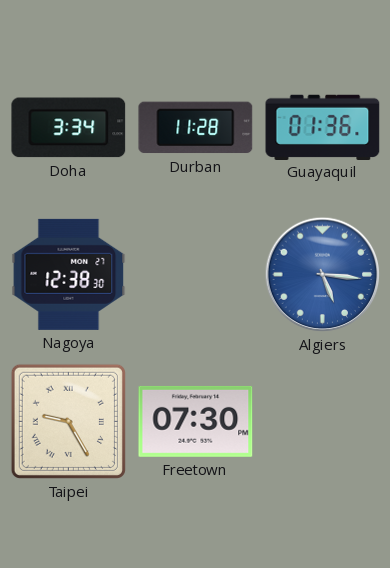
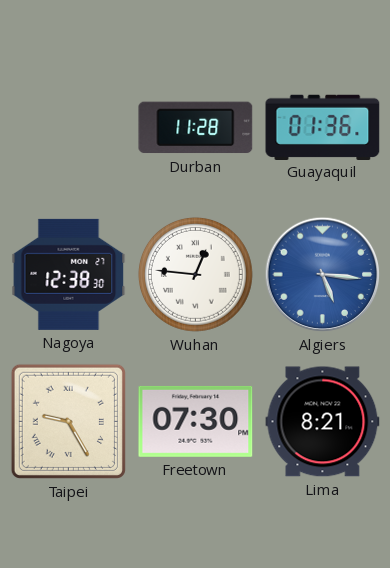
Doha: 3:34 -> none
Wuhan: none -> 12:46
Lima: none -> 8:21
